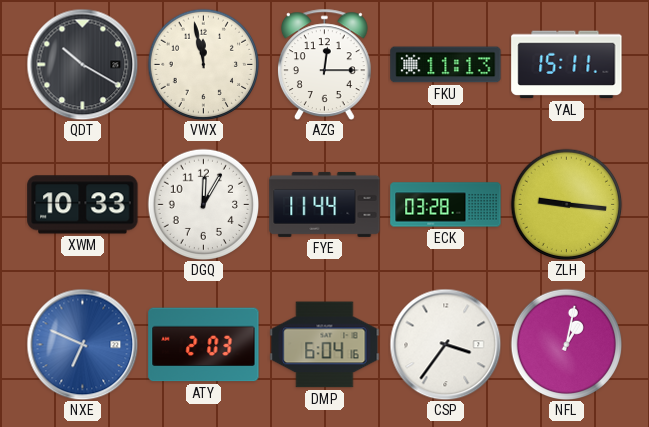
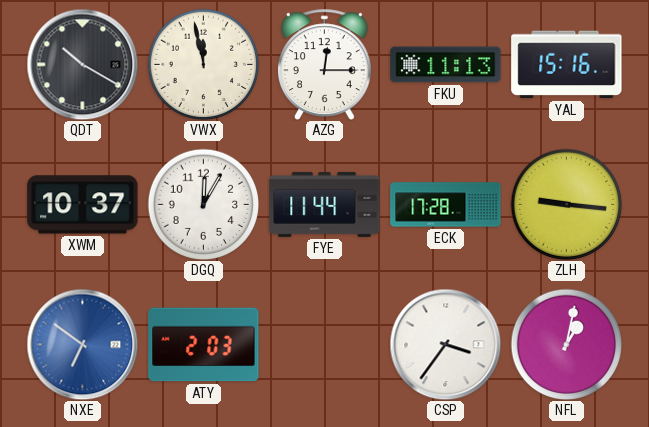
YAL: 15:11 -> 15:16
XWM: 10:33 -> 10:37
ECK: 03:28 -> 17:28
NXE: 6:49 -> 6:51
DMP: 6:04 -> none
